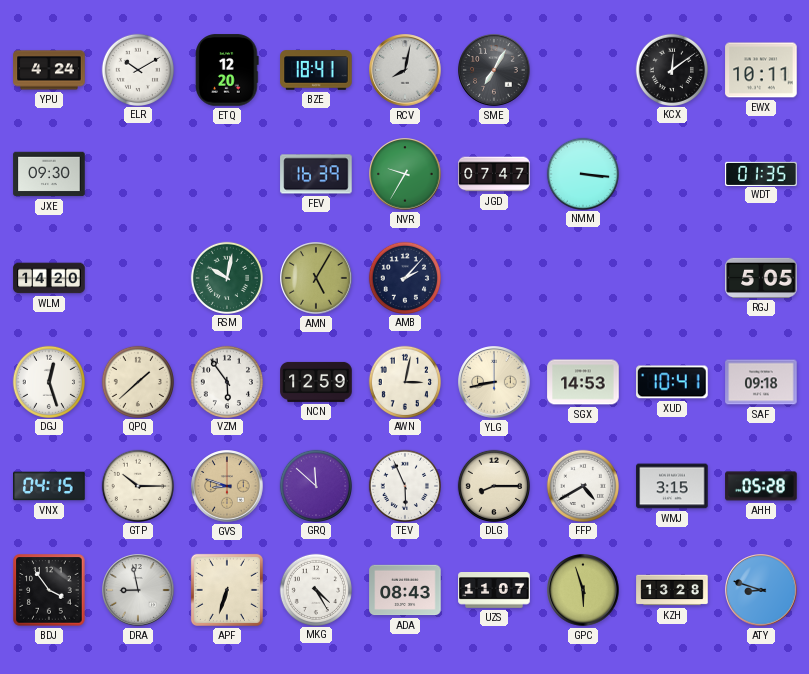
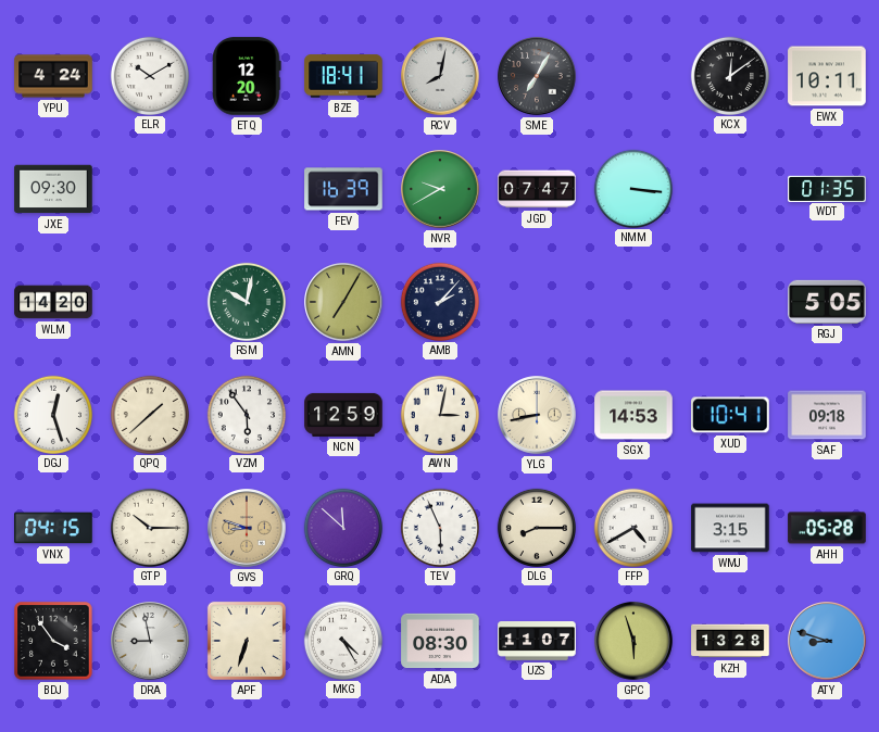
NVR: 9:35 -> 9:40
AMN: 5:05 -> 7:05
ADA: 08:43 -> 08:30
